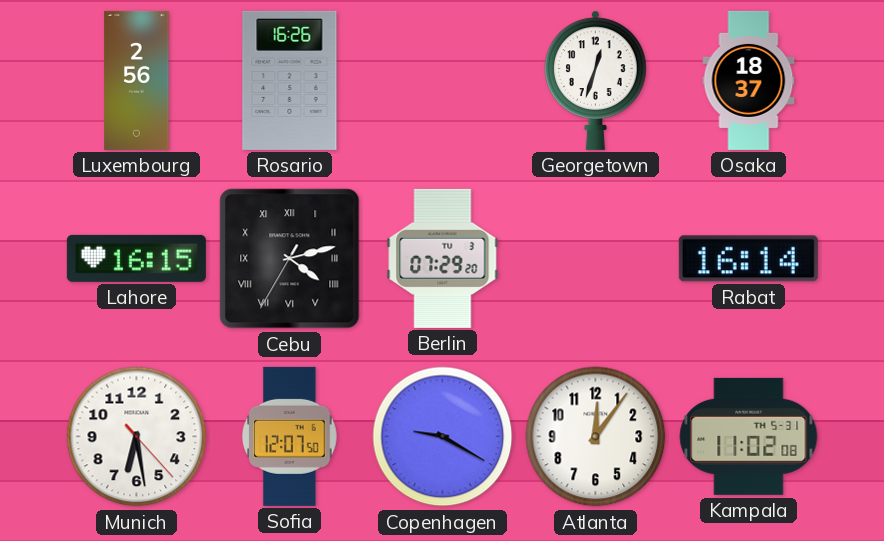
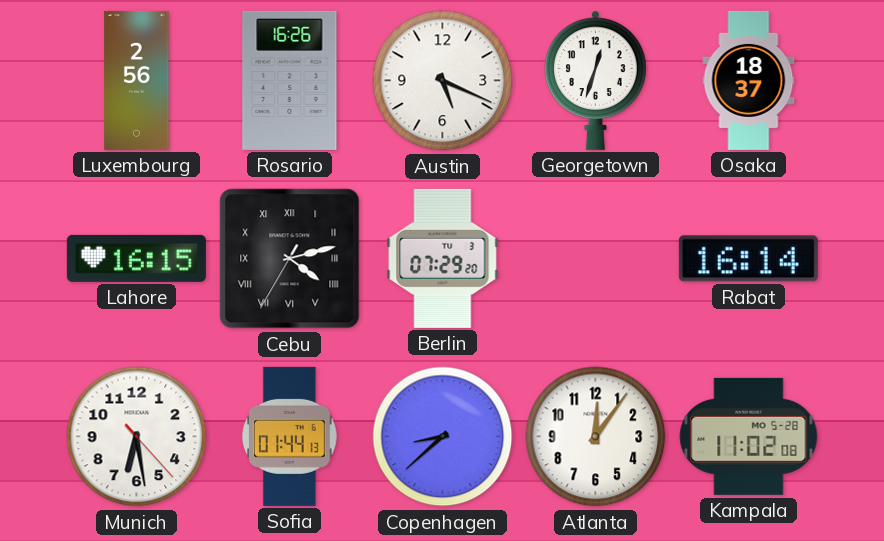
Austin: none -> 5:19
Sofia: 12:07 -> 01:44
Copenhagen: 9:20 -> 8:38
Kampala date: TH 5-31 -> MO 5-28
